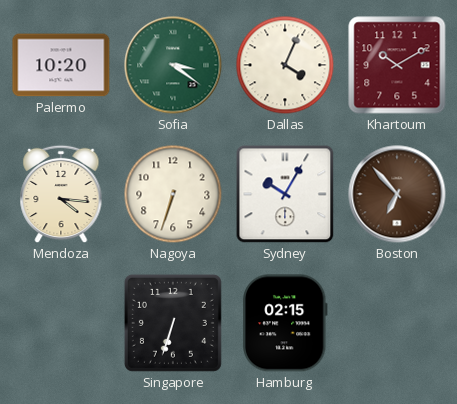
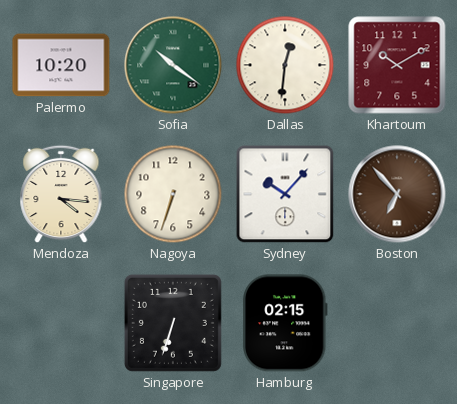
Sofia: 3:21 -> 10:21
Dallas: 4:04 -> 12:31
Sydney: 10:05 -> 10:07
